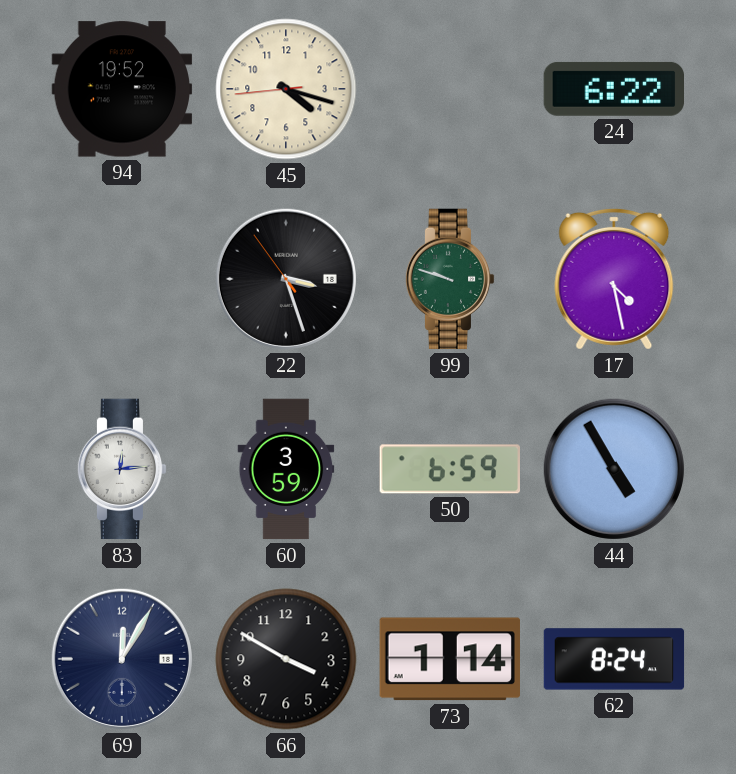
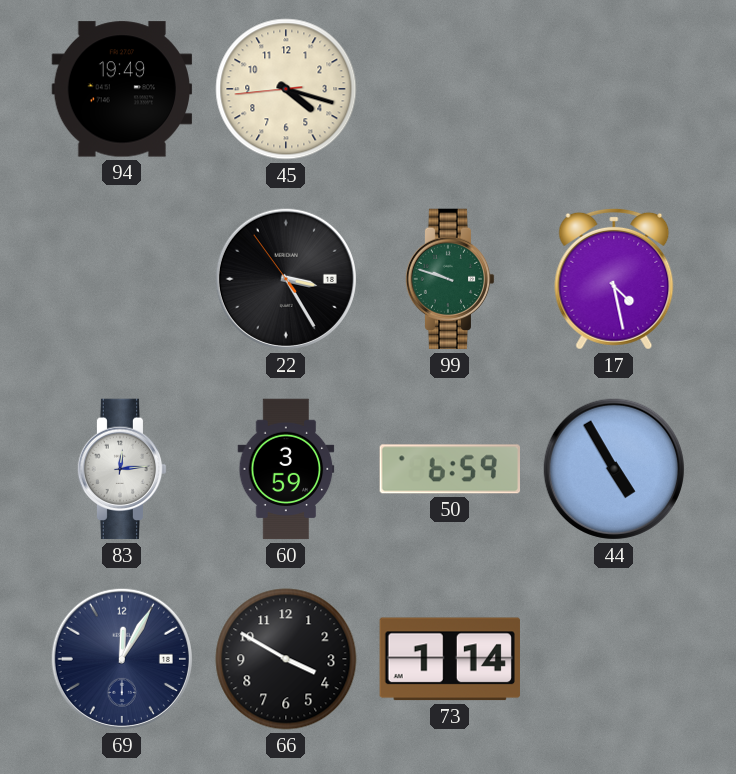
94: 19:52 -> 19:49
24: 6:22 -> none
22: 3:26 -> 3:24
62: 8:24 -> none
